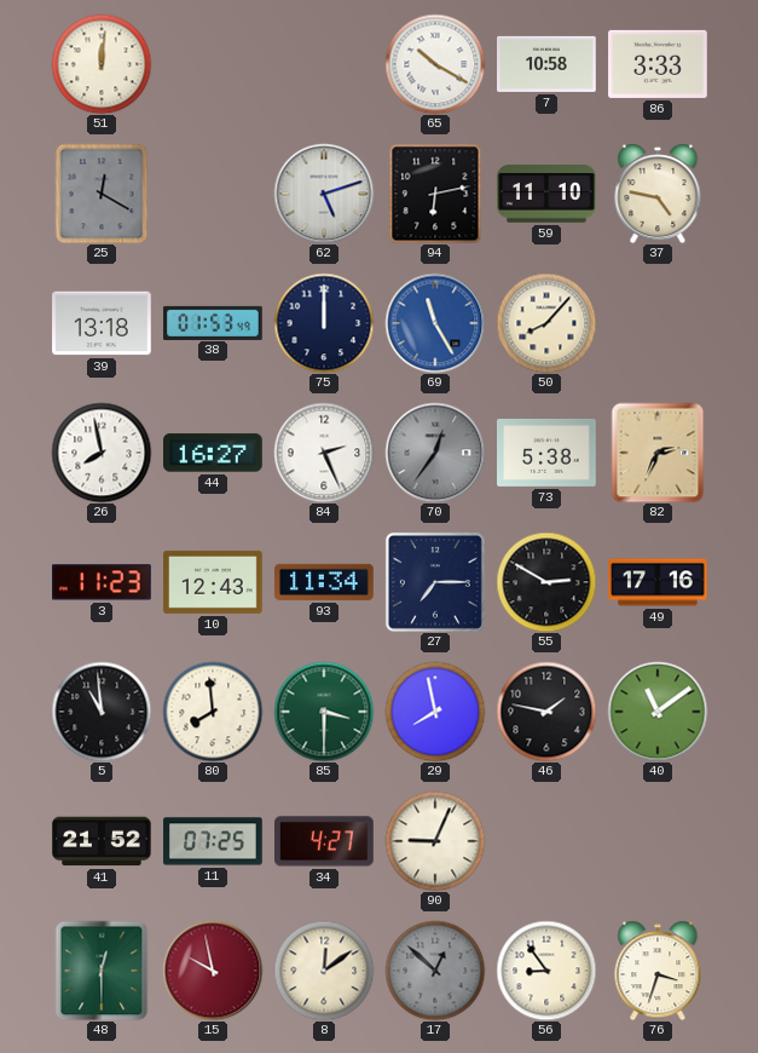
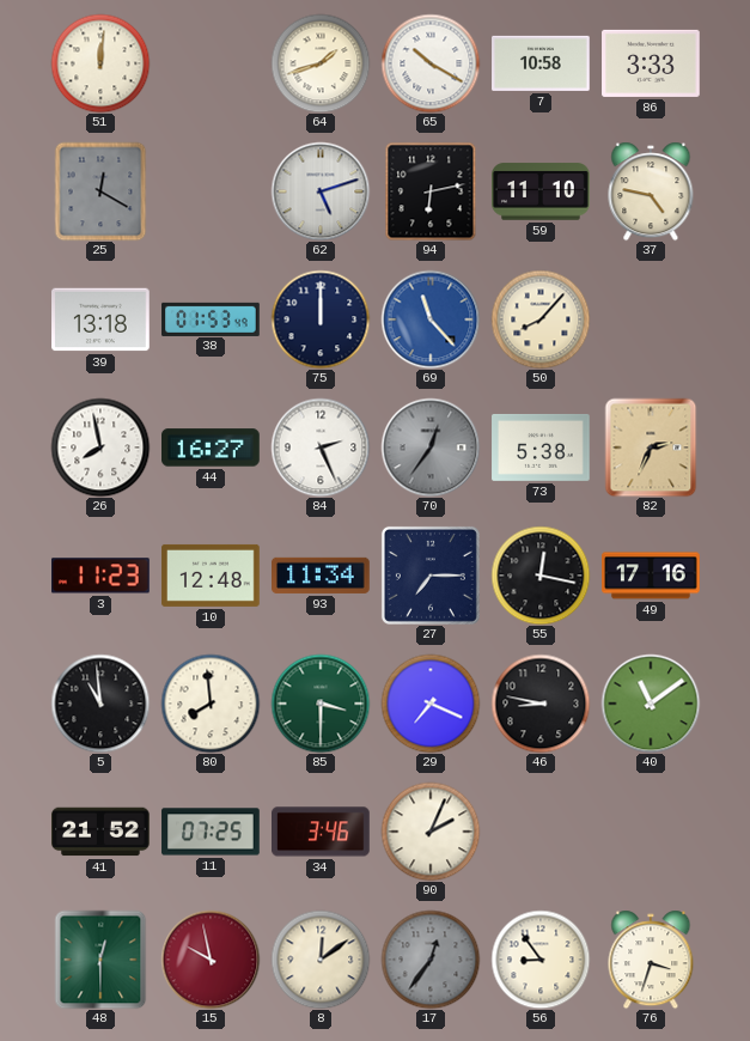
64: none -> 1:42
69: 11:25 -> 11:23
10: 12:43 -> 12:48
55: 2:50 -> 12:17
29: 7:58 -> 7:19
46: 1:47 -> 8:47
34: 4:27 -> 3:46
90: 9:04 -> 2:04
17: 12:52 -> 12:36
